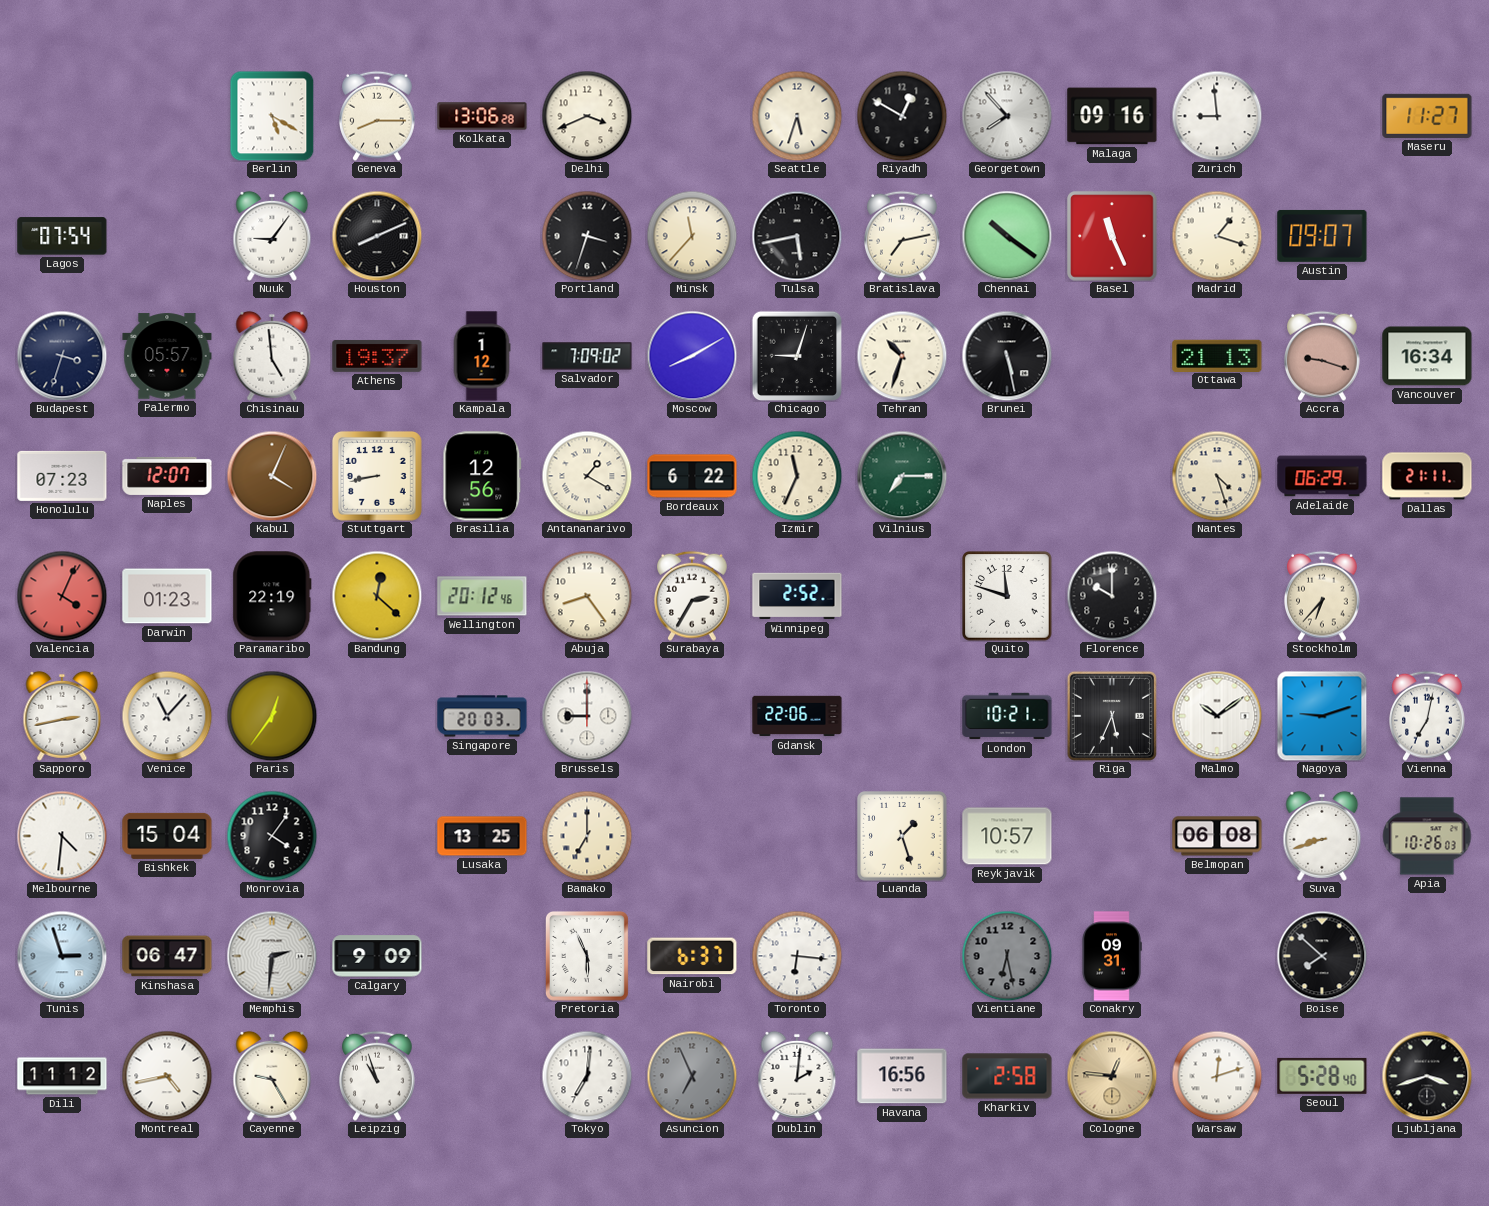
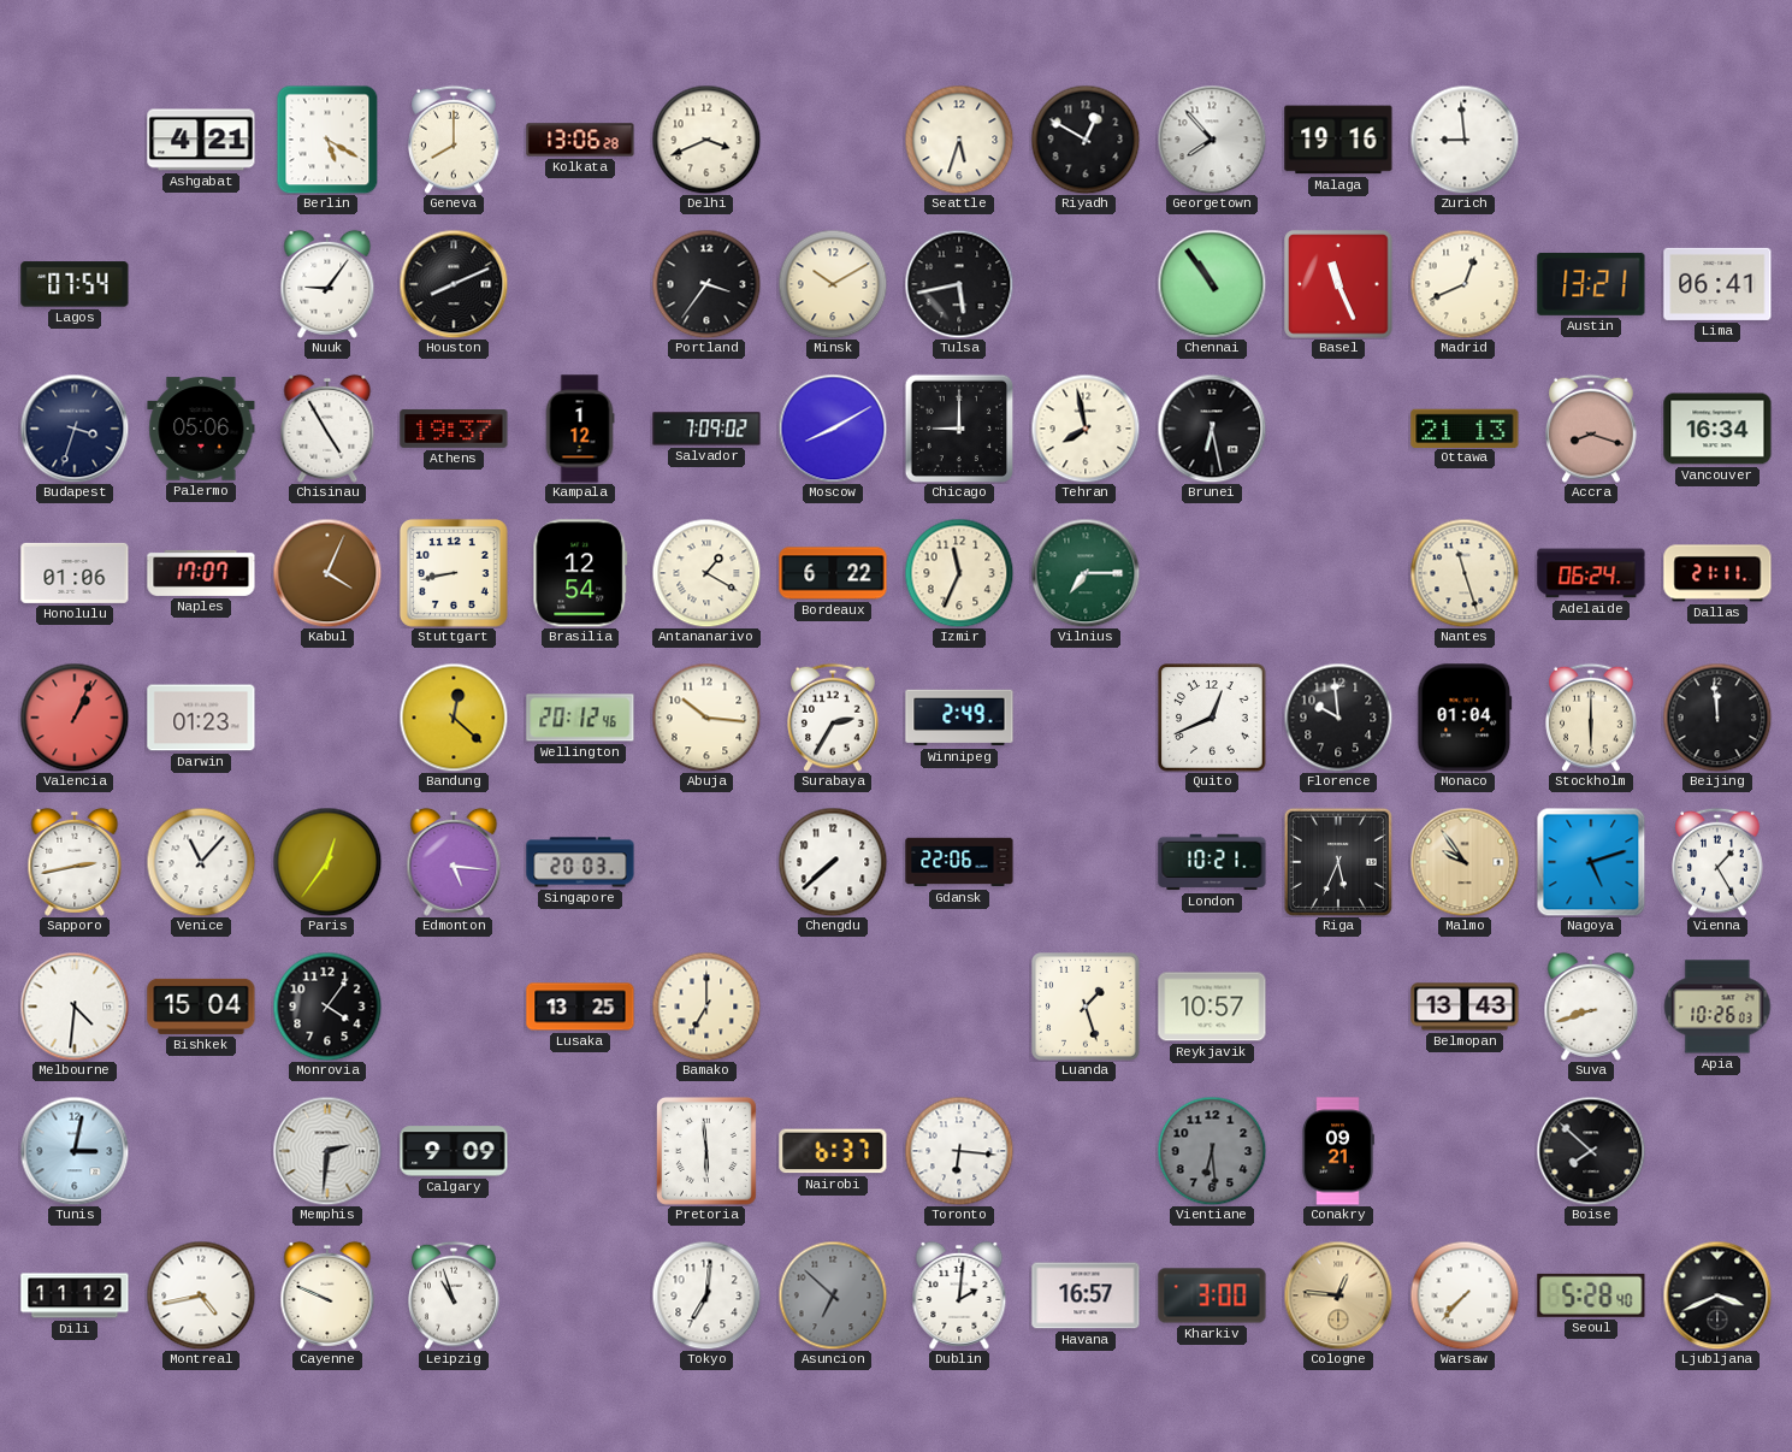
Ashgabat: none -> 4:21
Geneva: 8:15 -> 8:00
Malaga: 09:16 -> 19:16
Maseru: 11:27 -> none
Portland: 3:33 -> 3:36
Minsk: 11:37 -> 10:10
Bratislava: 7:13 -> none
Chennai: 10:21 -> 10:54
Madrid: 1:18 -> 12:41
Austin: 09:07 -> 13:21
Lima: none -> 06:41
Palermo: 05:57 -> 05:06
Chisinau: 4:59 -> 4:55
Chicago: 9:03 -> 9:00
Tehran: 10:33 -> 7:58
Brunei: 5:28 -> 6:28
Accra: 9:18 -> 8:18
Honolulu: 07:23 -> 01:06
Naples: 12:07 -> 17:07
Brasilia: 12:56 -> 12:54
Nantes: 4:27 -> 11:27
Adelaide: 06:29 -> 06:24
Valencia: 4:04 -> 1:04
Paramaribo: 22:19 -> none
Abuja: 8:24 -> 10:16
Winnipeg: 2:52 -> 2:49
Quito: 11:48 -> 12:41
Florence: 10:00 -> 9:59
Monaco: none -> 01:04
Stockholm: 6:37 -> 6:00
Beijing: none -> 11:59
Edmonton: none -> 5:16
Brussels: 9:00 -> none
Chengdu: none -> 7:38
Malmo: 10:09 -> 9:54
Malmo dial: white -> champagne
Nagoya: 9:12 -> 5:12
Vienna: 7:02 -> 1:25
Belmopan: 06:08 -> 13:43
Tunis: 2:57 -> 3:02
Kinshasa: 06:47 -> none
Pretoria: 5:56 -> 5:59
Vientiane: 6:28 -> 6:29
Conakry: 09:31 -> 09:21
Cayenne: 9:25 -> 9:49
Asuncion: 6:56 -> 6:52
Havana: 16:56 -> 16:57
Kharkiv: 2:58 -> 3:00
Warsaw: 12:12 -> 7:37
Ljubljana: 3:42 -> 3:41
